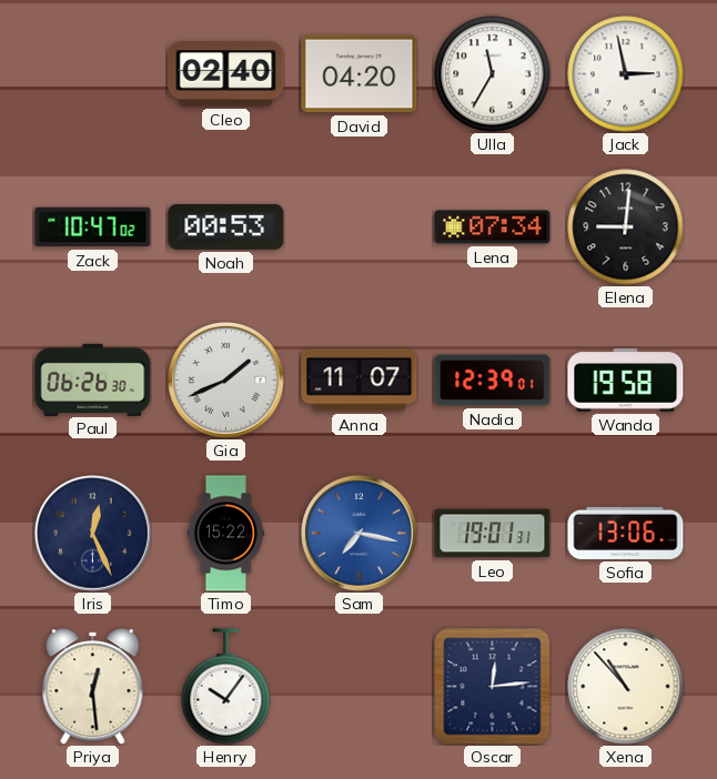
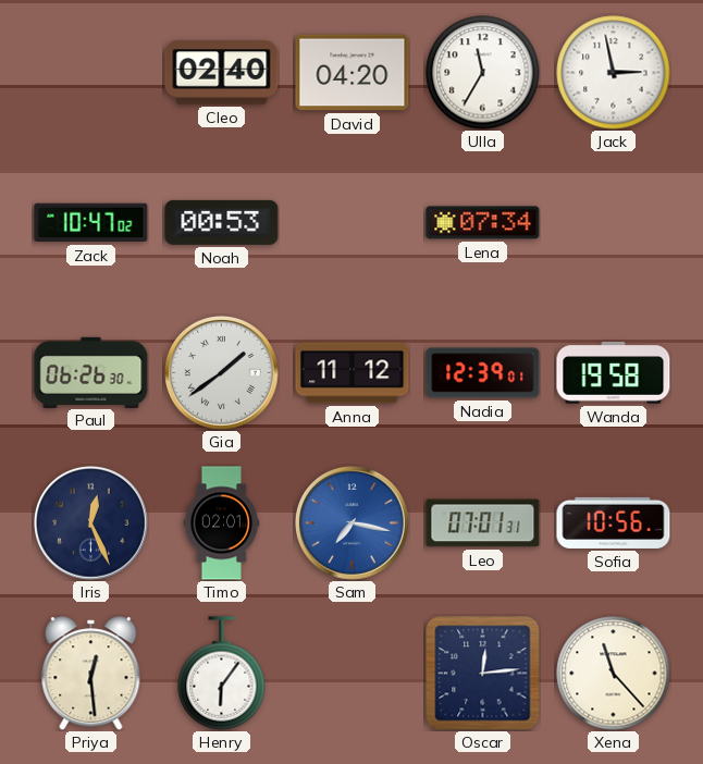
Elena: 9:01 -> none
Gia: 1:41 -> 1:39
Anna: 11:07 -> 11:12
Timo: 15:22 -> 02:01
Leo: 19:01 -> 07:01
Sofia: 13:06 -> 10:56
Henry: 10:06 -> 6:06
Xena: 10:53 -> 11:23
